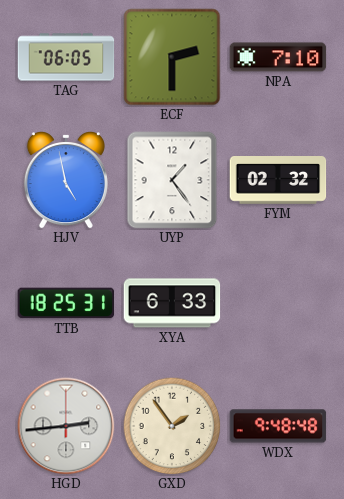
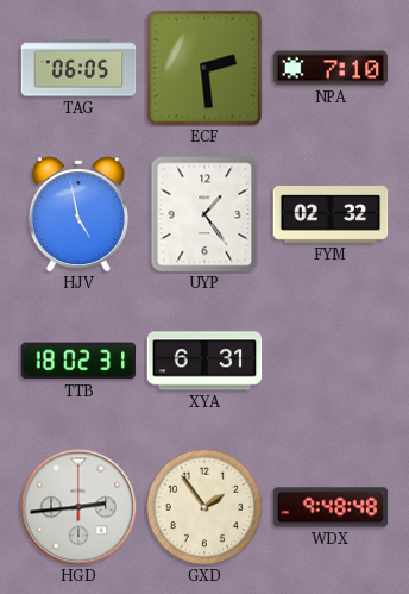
ECF: 2:30 -> 2:29
TTB: 18:25 -> 18:02
XYA: 6:33 -> 6:31
